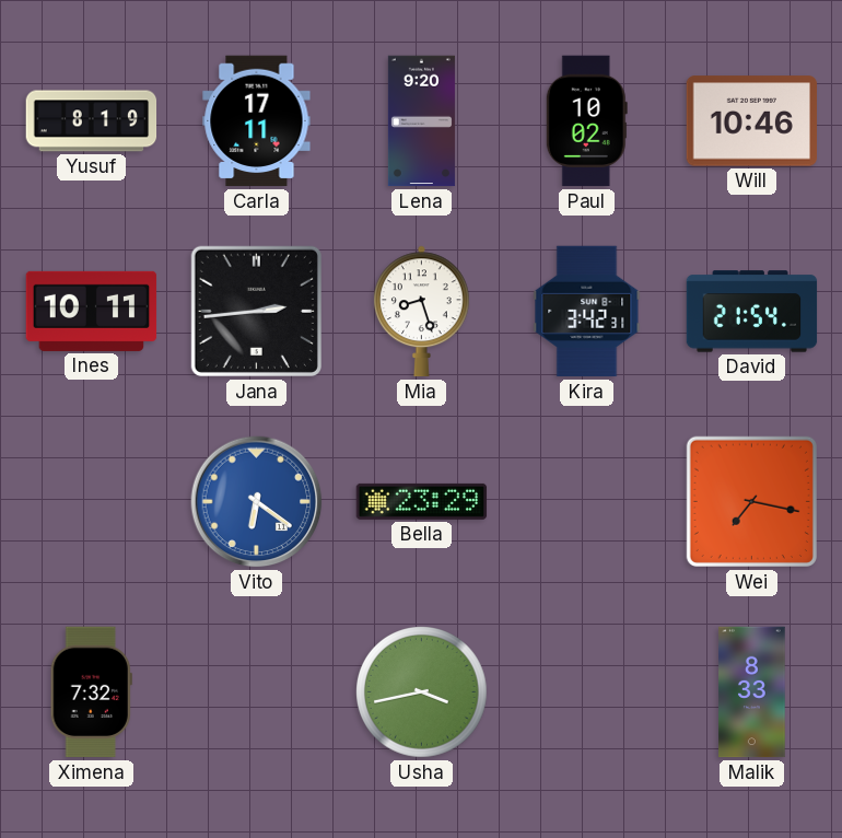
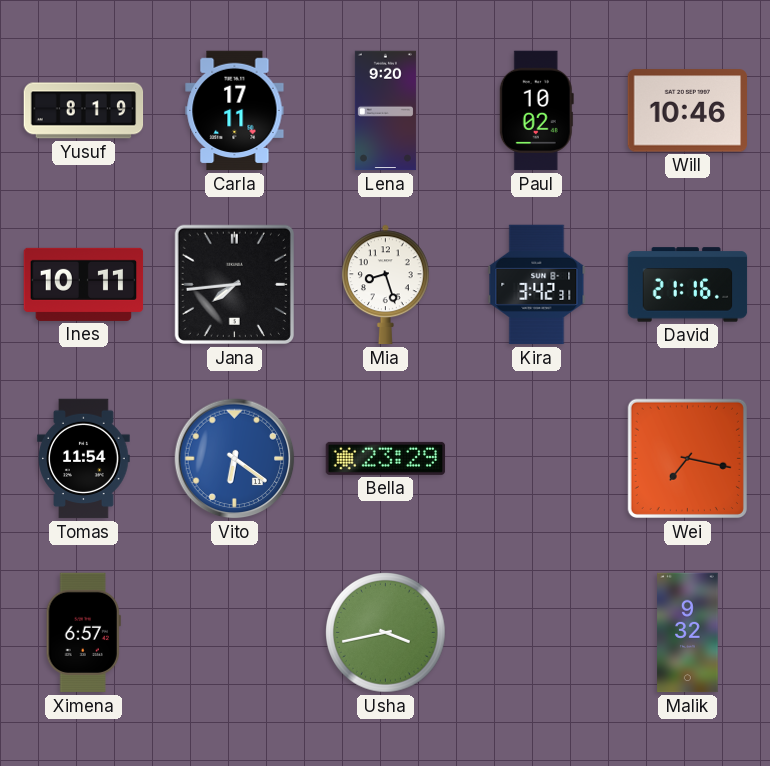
Jana: 2:44 -> 7:44
David: 21:54 -> 21:16
Tomas: none -> 11:54
Ximena: 7:32 -> 6:57
Malik: 8:33 -> 9:32
